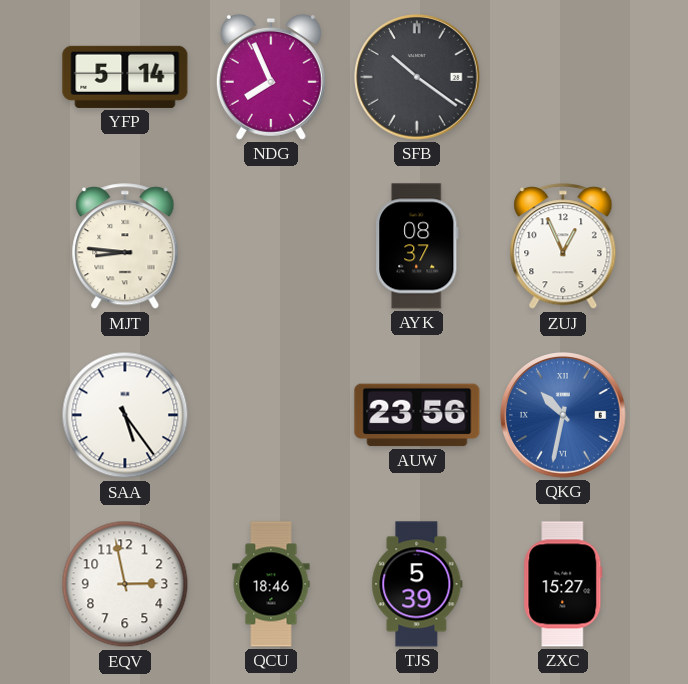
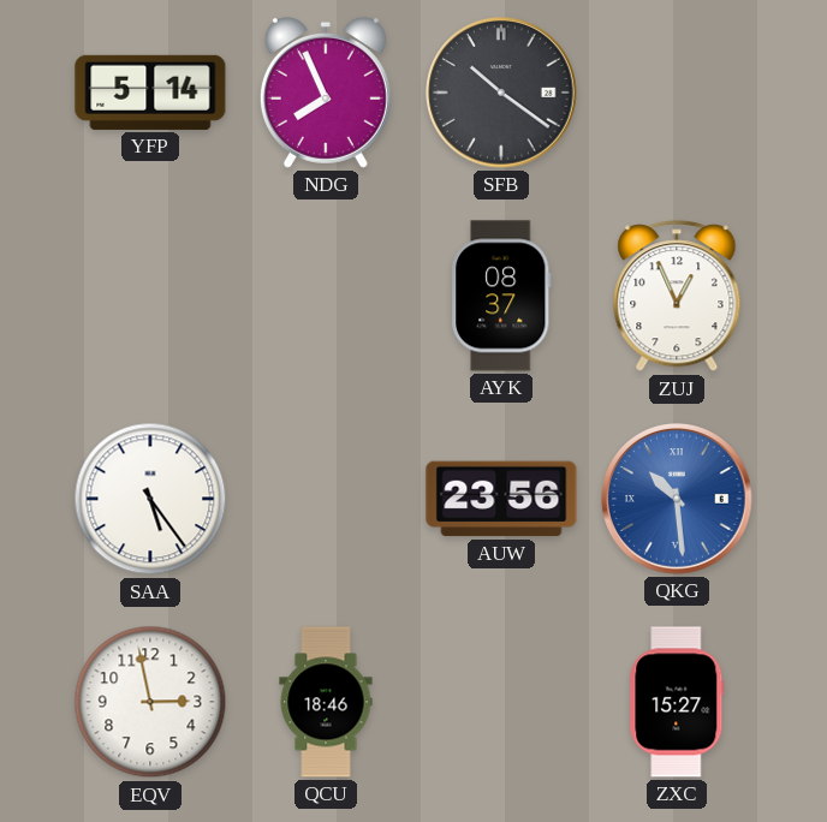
MJT: 8:46 -> none
QKG: 10:32 -> 10:29
TJS: 5:39 -> none
